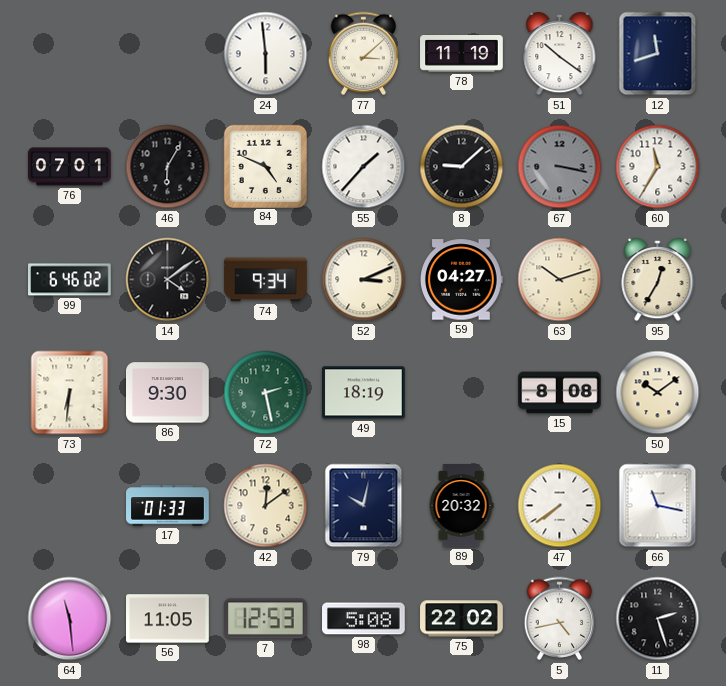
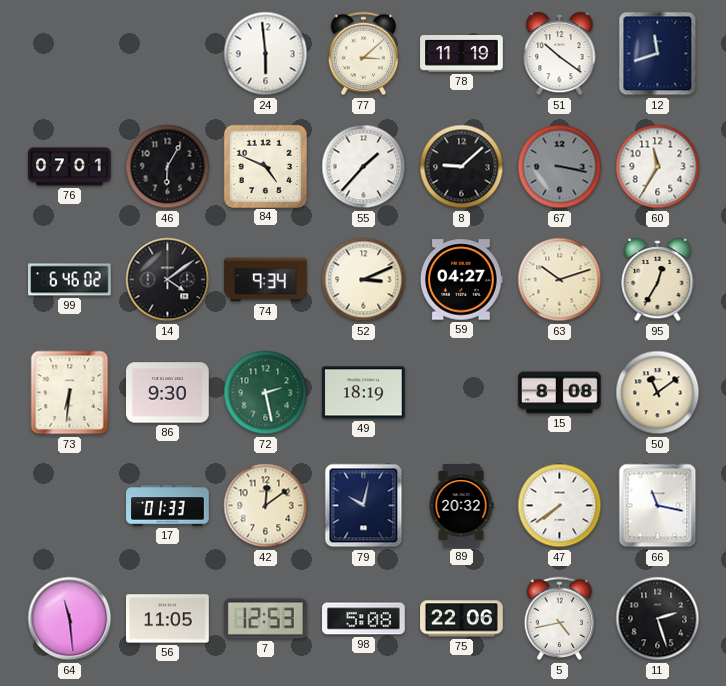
50: 10:09 -> 11:09
75: 22:02 -> 22:06
